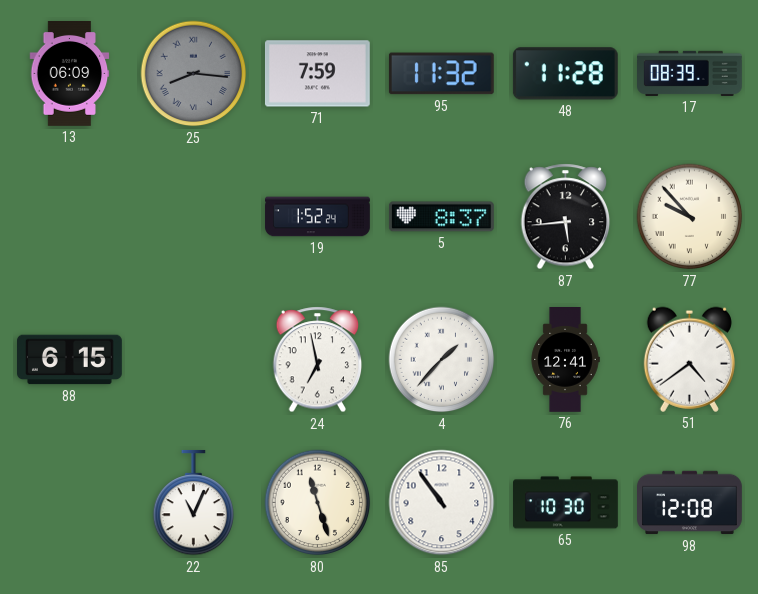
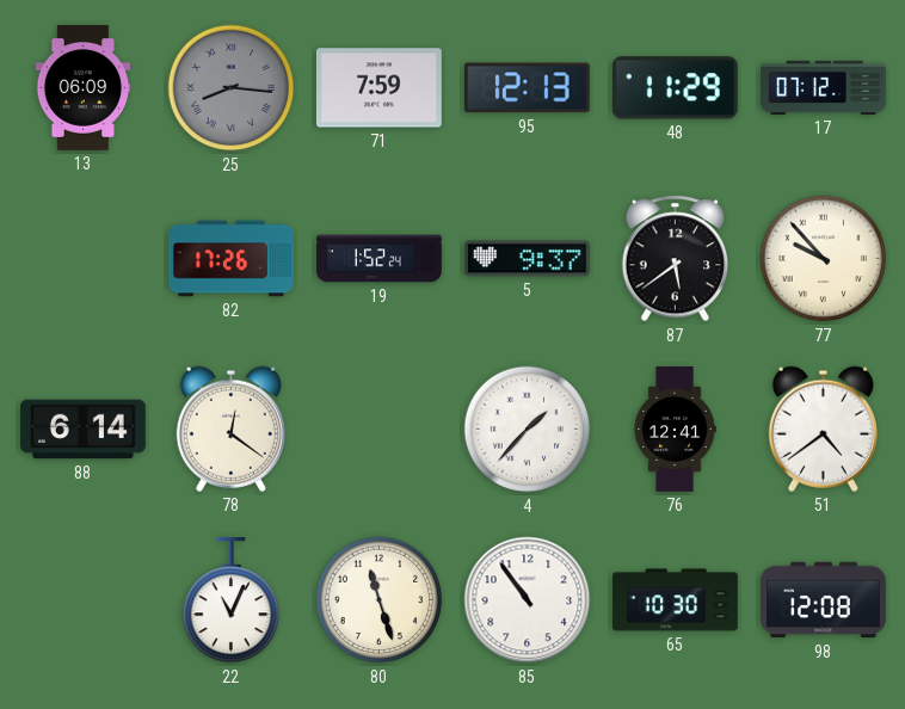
95: 11:32 -> 12:13
48: 11:28 -> 11:29
17: 08:39 -> 07:12
82: none -> 17:26
5: 8:37 -> 9:37
87: 5:44 -> 5:39
88: 6:15 -> 6:14
78: none -> 12:21
24: 6:58 -> none
